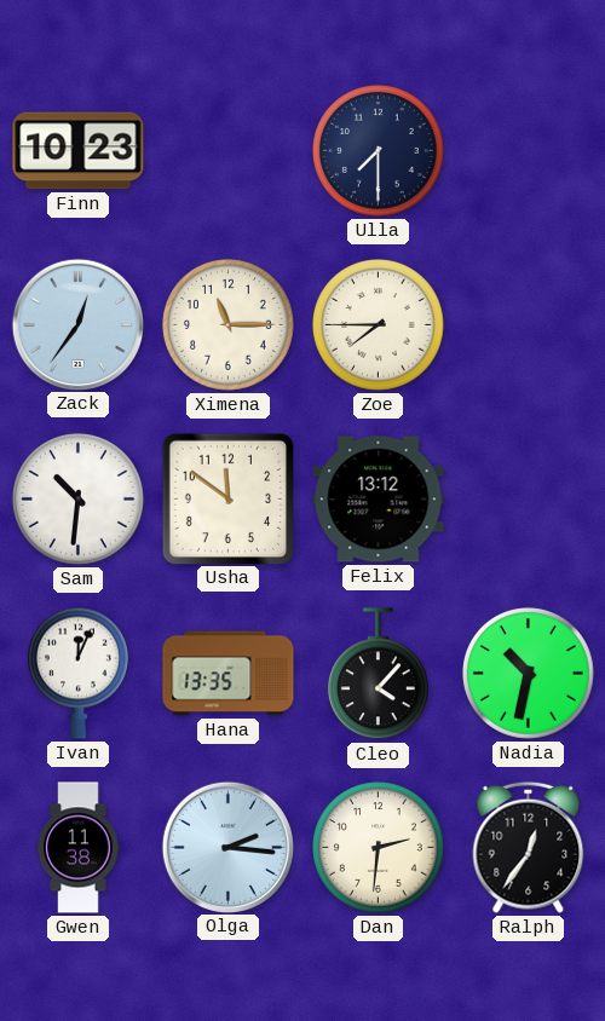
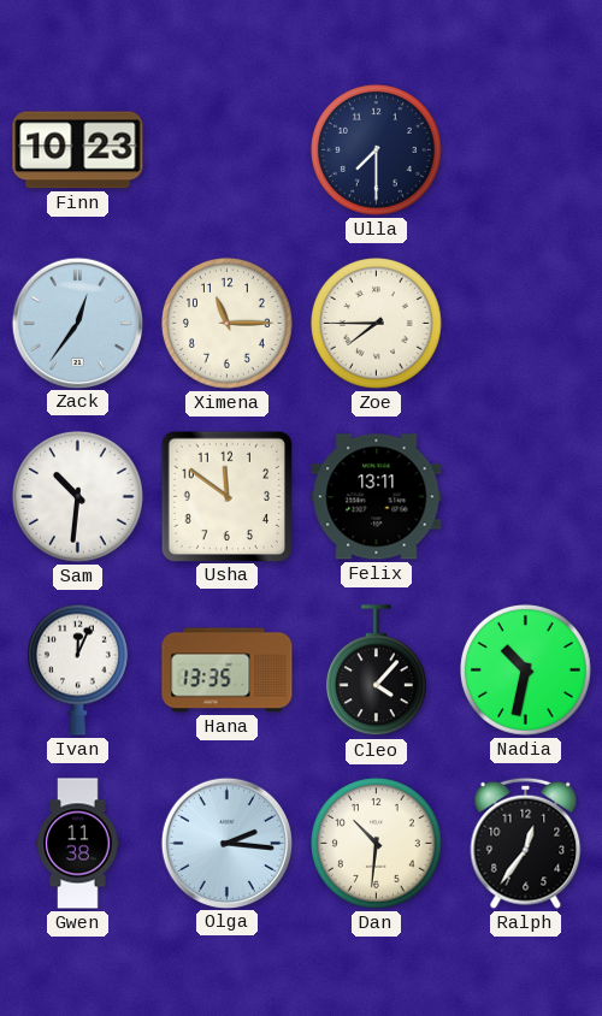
Felix: 13:12 -> 13:11
Dan: 2:31 -> 10:31
